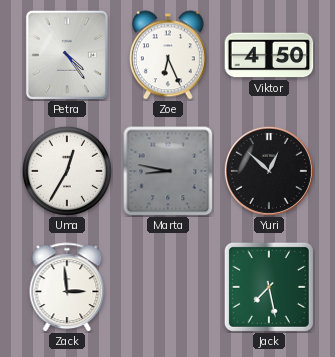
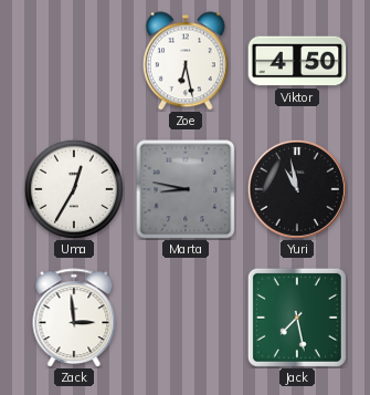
Petra: 4:24 -> none
Zoe: 6:26 -> 6:28
Yuri: 12:52 -> 10:58
